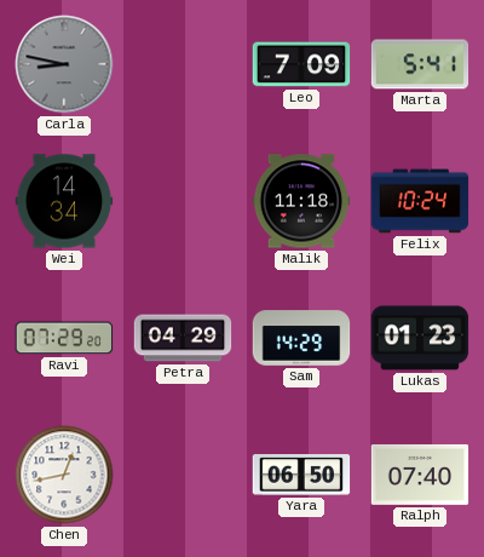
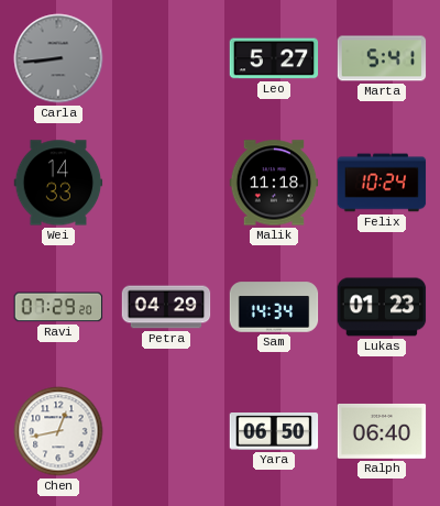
Carla: 8:47 -> 8:44
Leo: 7:09 -> 5:27
Wei: 14:34 -> 14:33
Sam: 14:29 -> 14:34
Ralph: 07:40 -> 06:40
